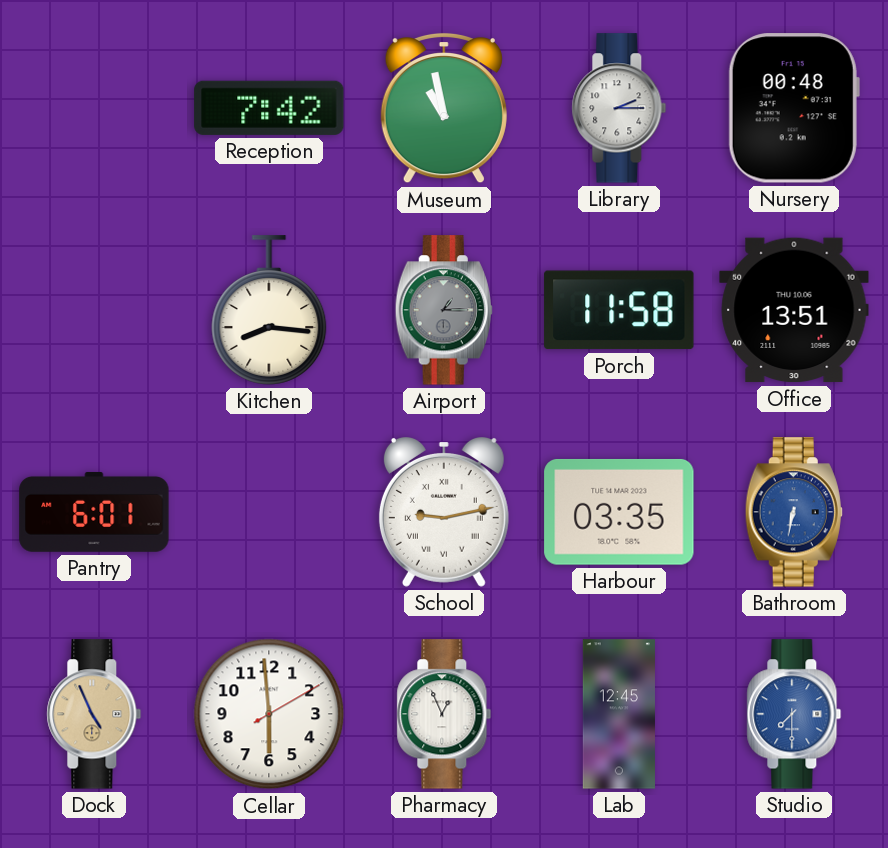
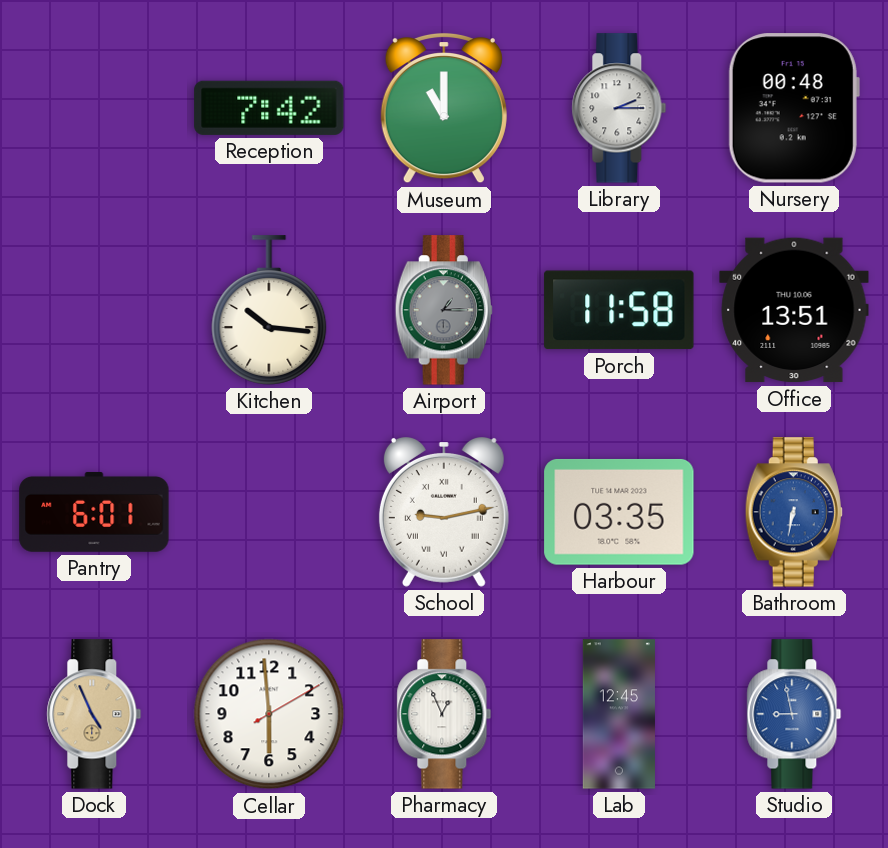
Museum: 10:58 -> 11:00
Kitchen: 8:16 -> 10:16
Studio: 7:30 -> 8:58
